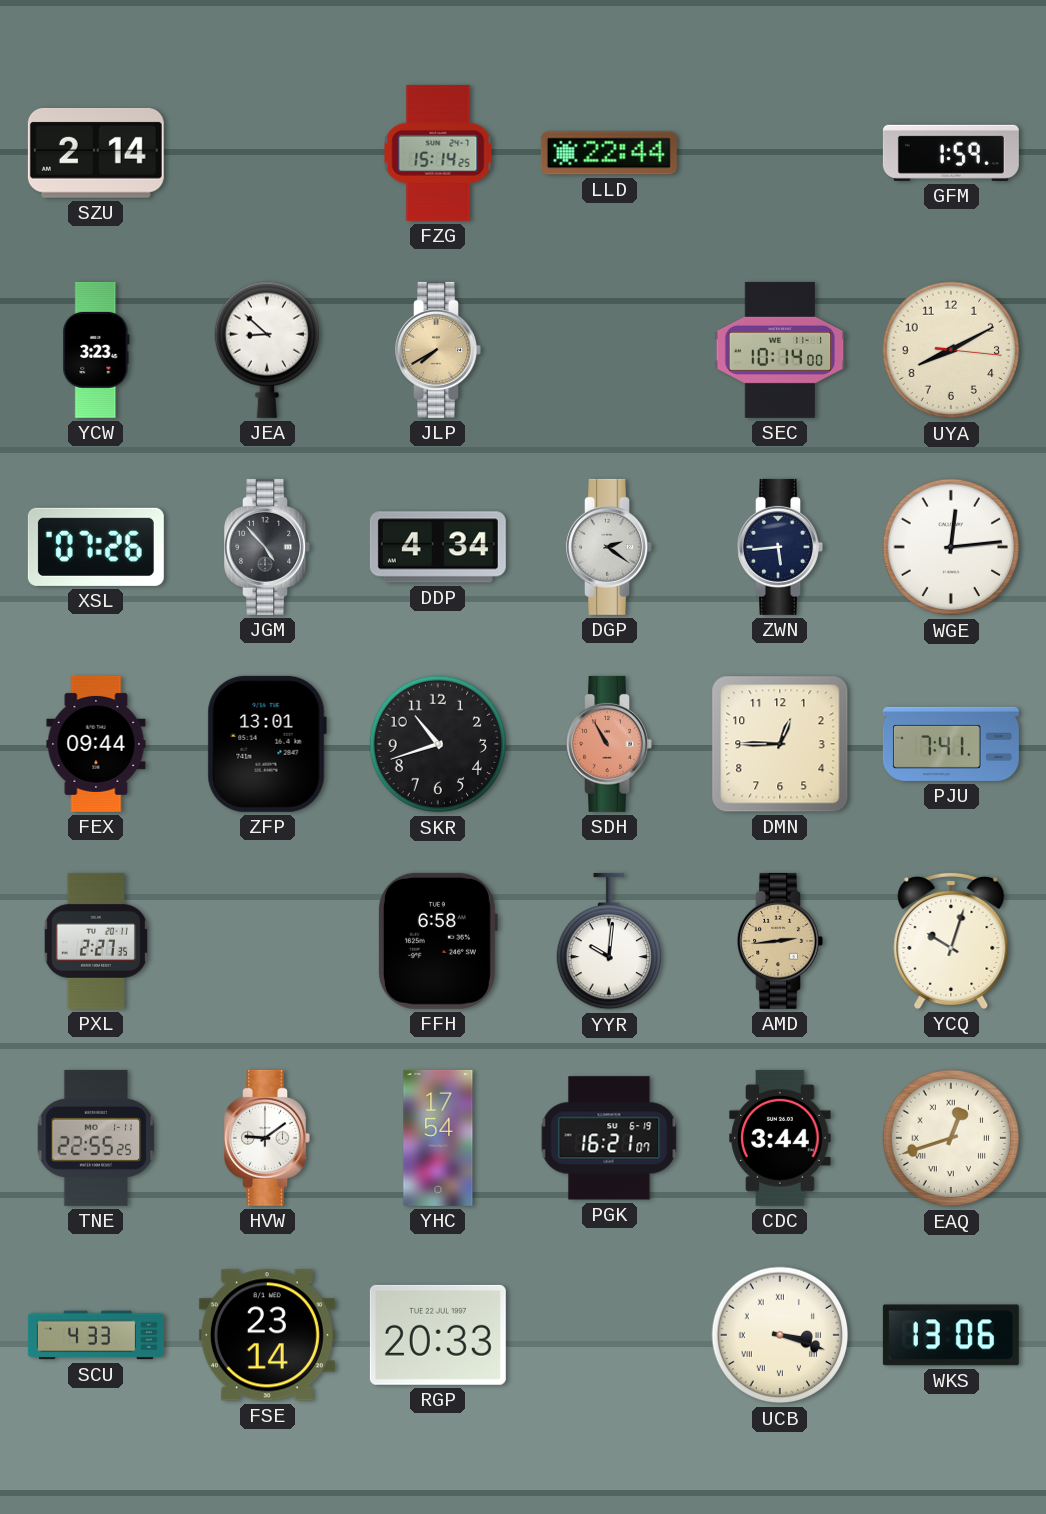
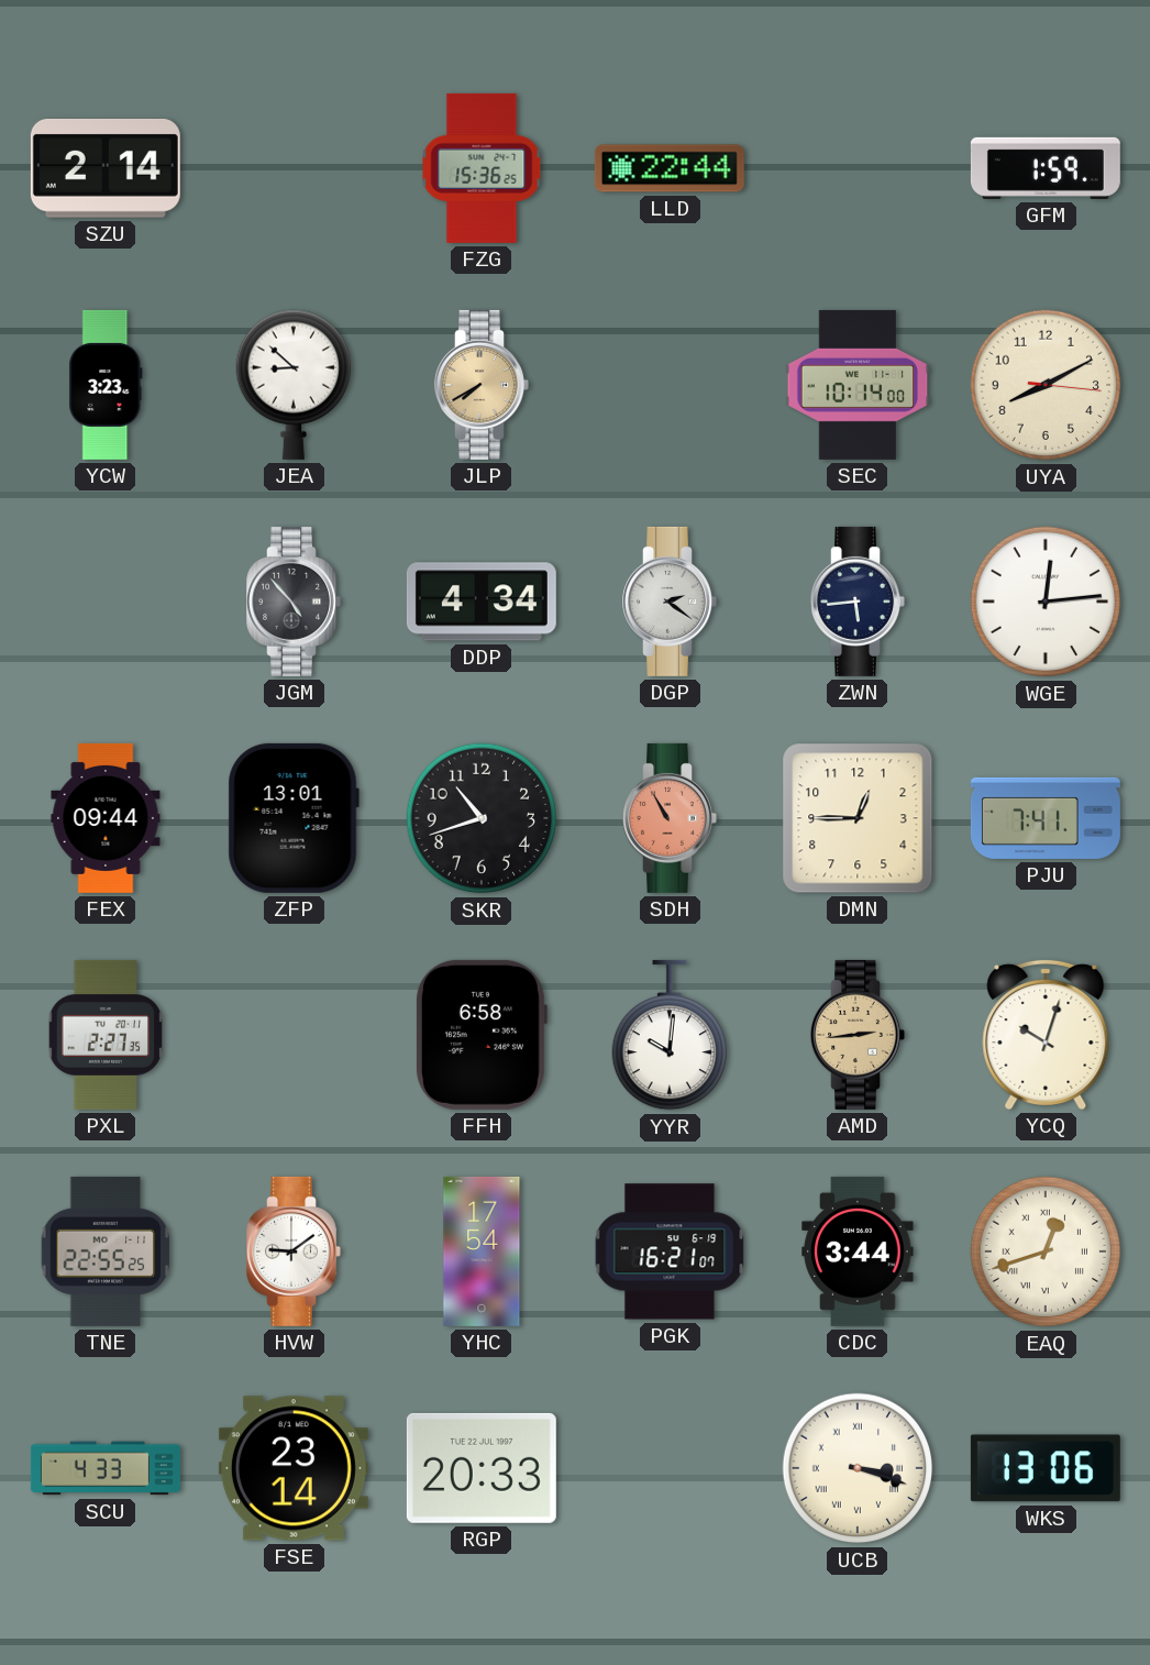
FZG: 15:14 -> 15:36
XSL: 07:26 -> none
